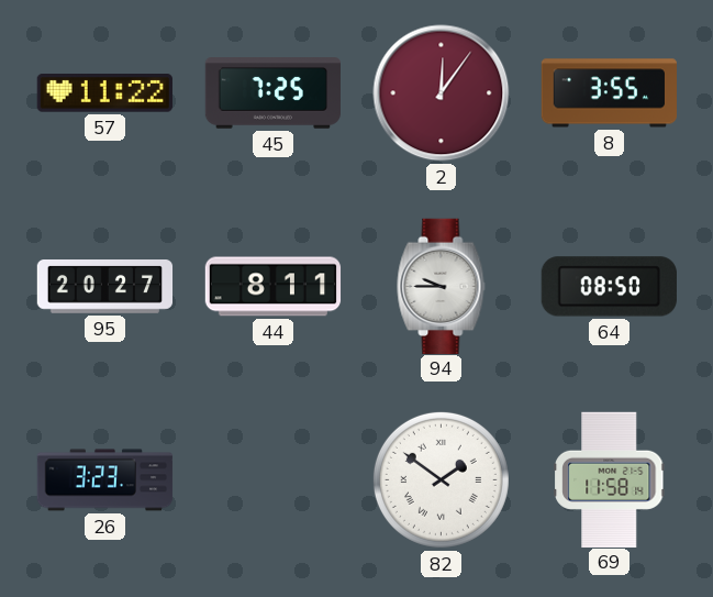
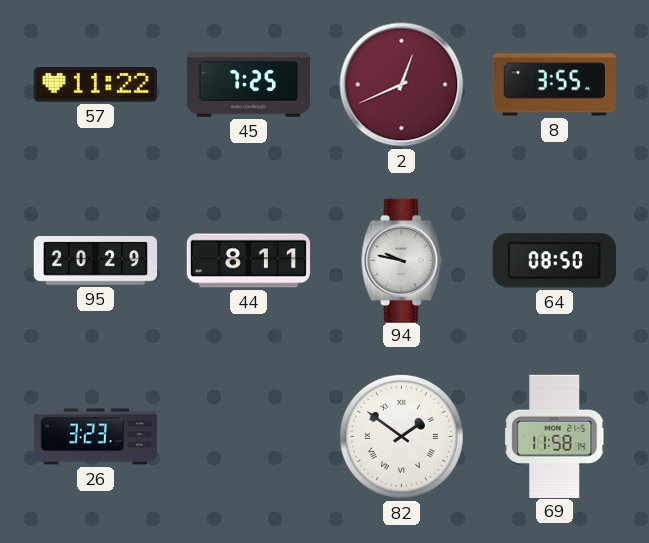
2: 12:06 -> 12:41
95: 20:27 -> 20:29
94: 9:45 -> 9:47
